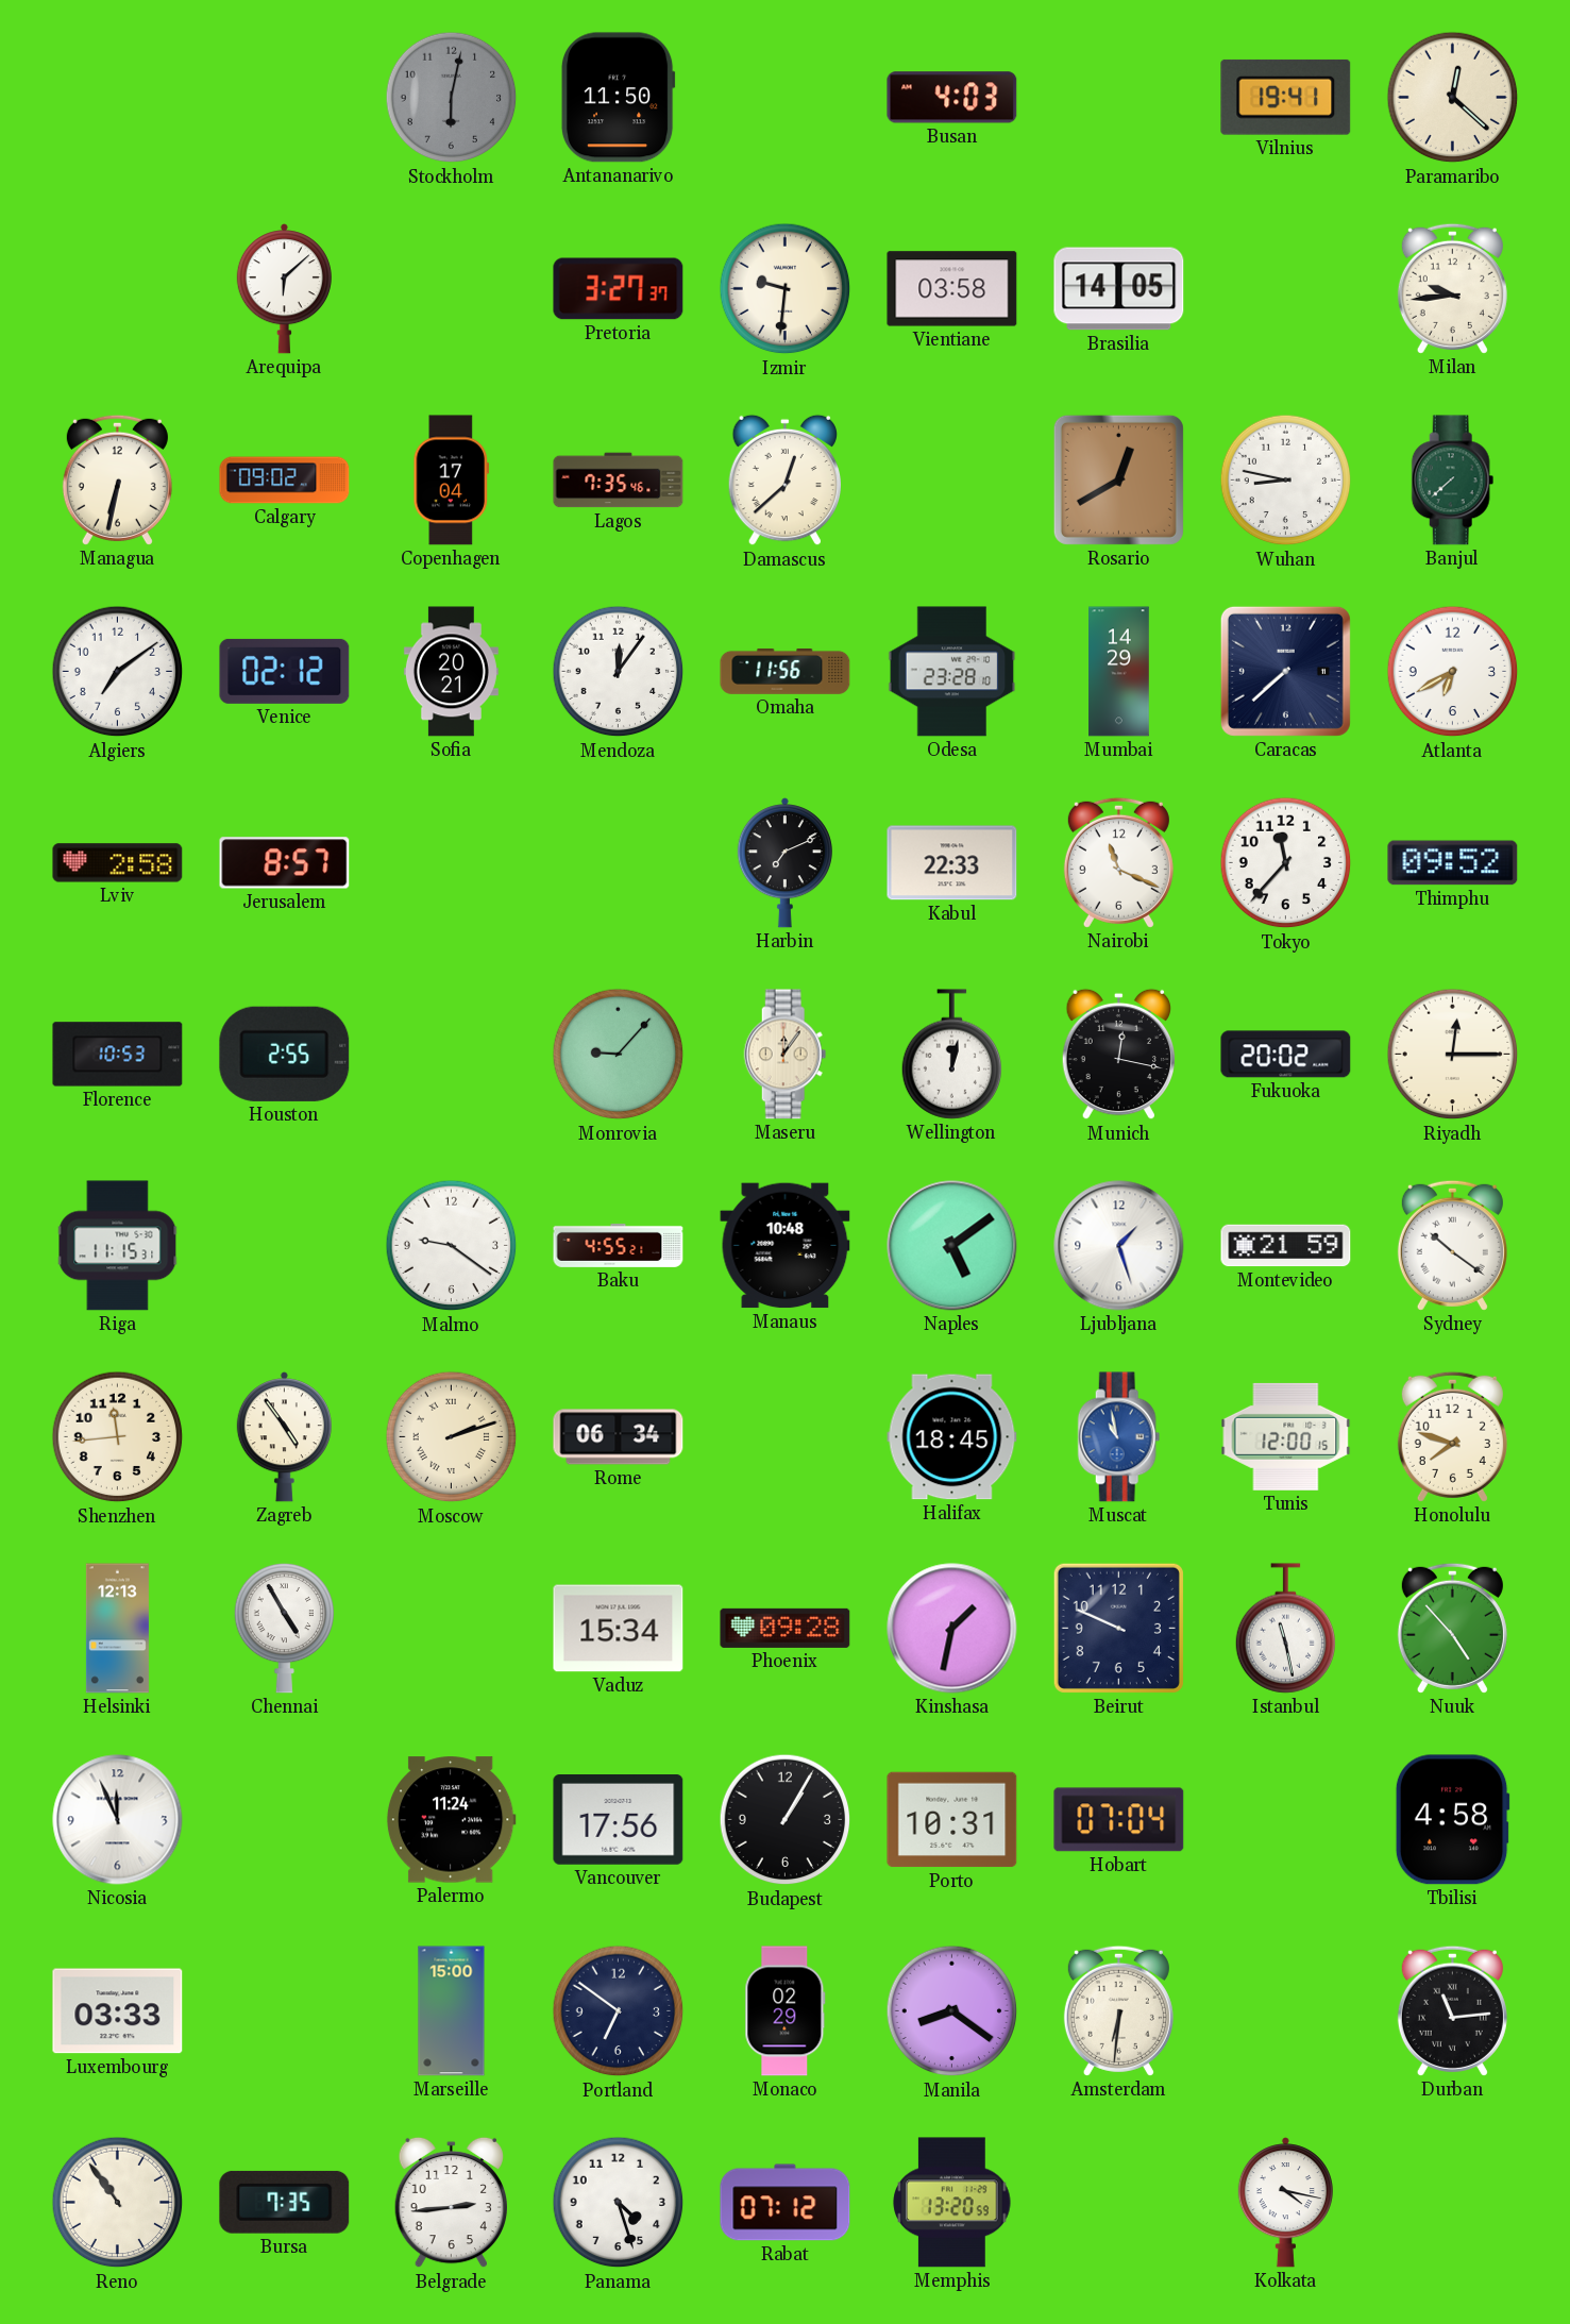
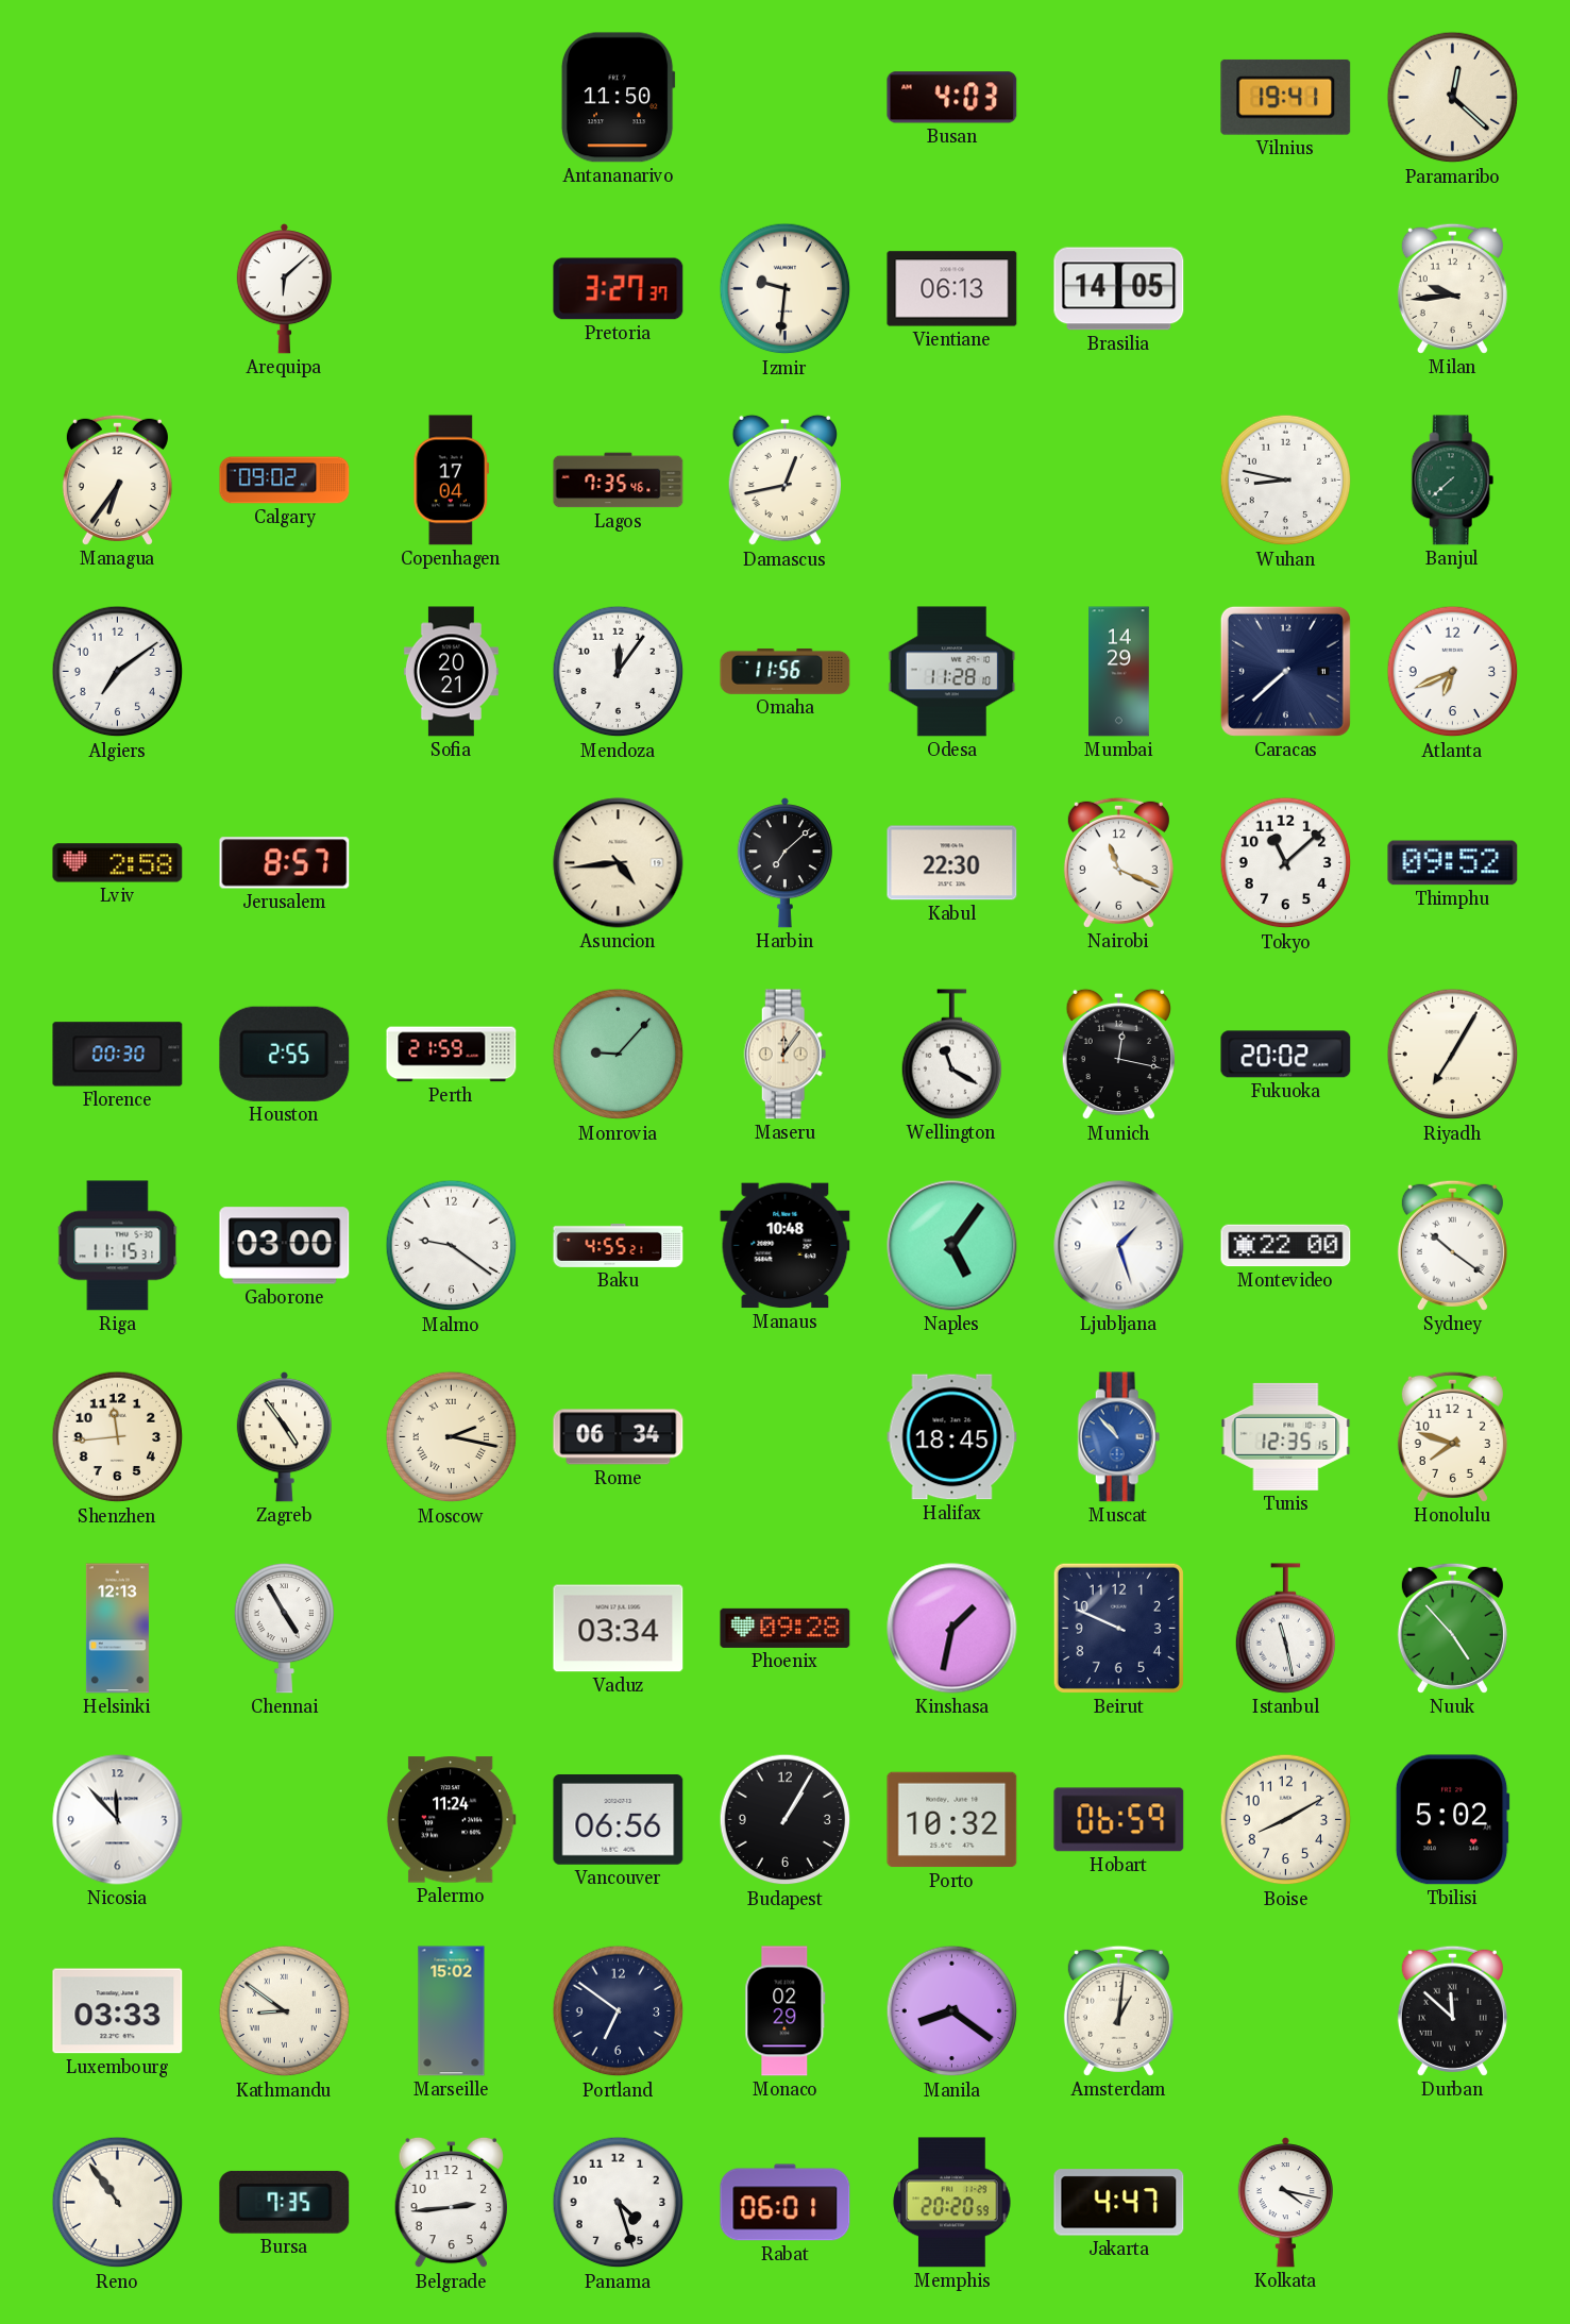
Stockholm: 6:02 -> none
Vientiane: 03:58 -> 06:13
Managua: 6:32 -> 6:36
Damascus: 12:38 -> 12:43
Rosario: 12:40 -> none
Venice: 02:12 -> none
Odesa: 23:28 -> 11:28
Atlanta: 6:40 -> 6:41
Asuncion: none -> 4:44
Harbin: 7:11 -> 7:08
Kabul: 22:33 -> 22:30
Tokyo: 11:37 -> 11:08
Florence: 10:53 -> 00:30
Perth: none -> 21:59
Wellington: 12:02 -> 11:20
Riyadh: 12:15 -> 7:05
Gaborone: none -> 03:00
Naples: 5:09 -> 5:06
Montevideo: 21:59 -> 22:00
Moscow: 2:12 -> 2:17
Muscat: 10:58 -> 10:53
Tunis: 12:00 -> 12:35
Vaduz: 15:34 -> 03:34
Nicosia: 11:56 -> 11:53
Vancouver: 17:56 -> 06:56
Porto: 10:31 -> 10:32
Hobart: 07:04 -> 06:59
Boise: none -> 8:10
Tbilisi: 4:58 -> 5:02
Kathmandu: none -> 8:51
Marseille: 15:00 -> 15:02
Amsterdam: 6:31 -> 1:01
Durban: 11:14 -> 11:52
Rabat: 07:12 -> 06:01
Memphis: 13:20 -> 20:20
Jakarta: none -> 4:47
